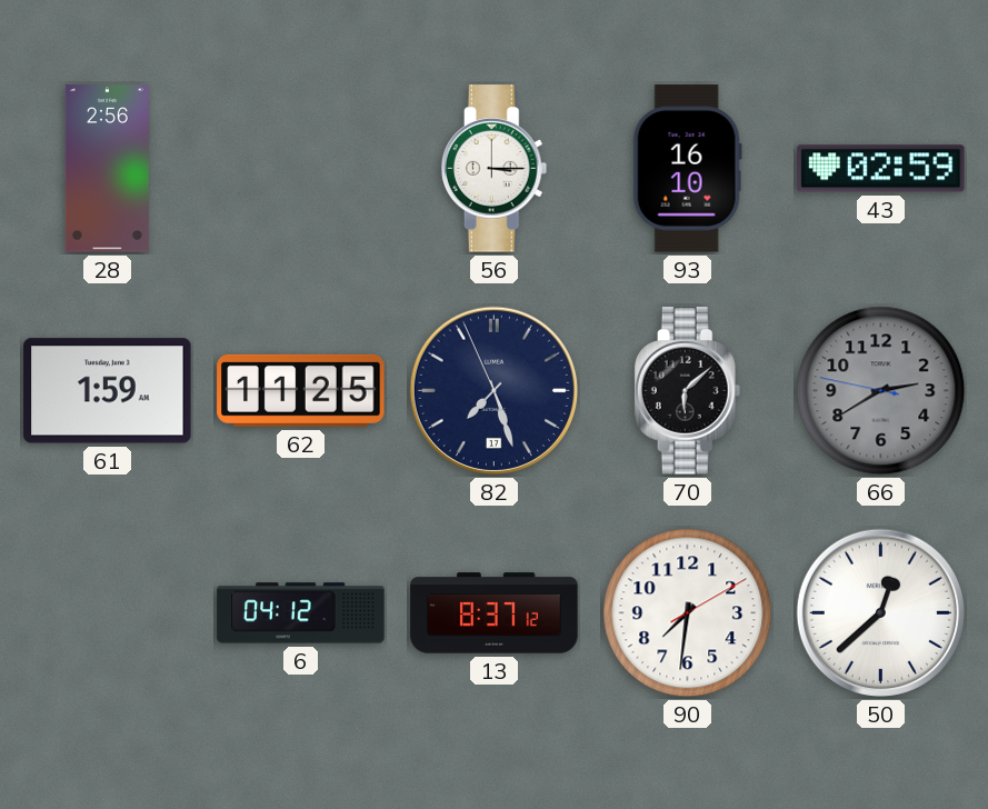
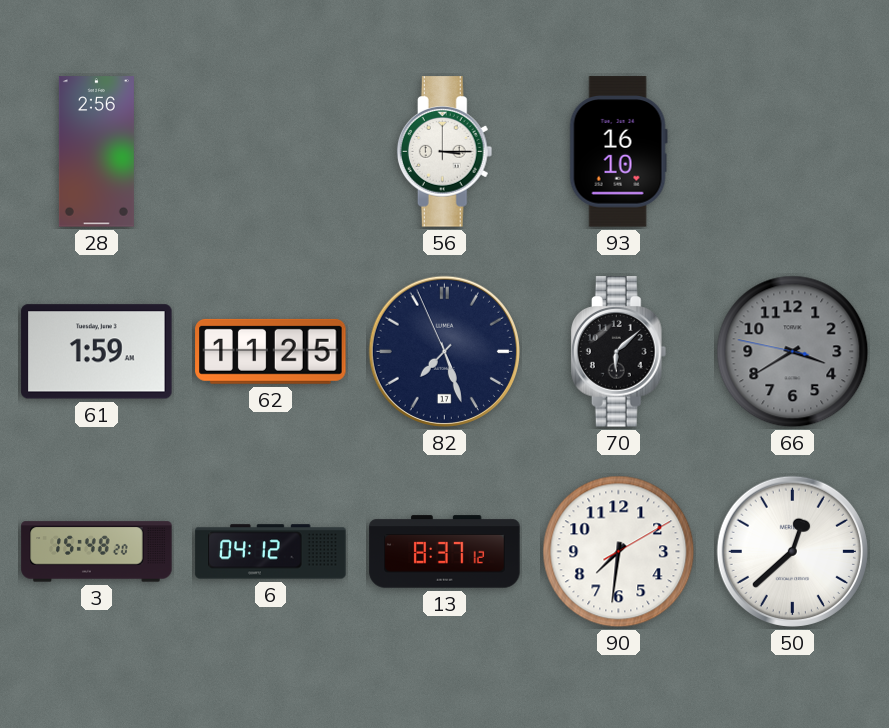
43: 02:59 -> none
66: 2:39 -> 3:39
3: none -> 15:48
